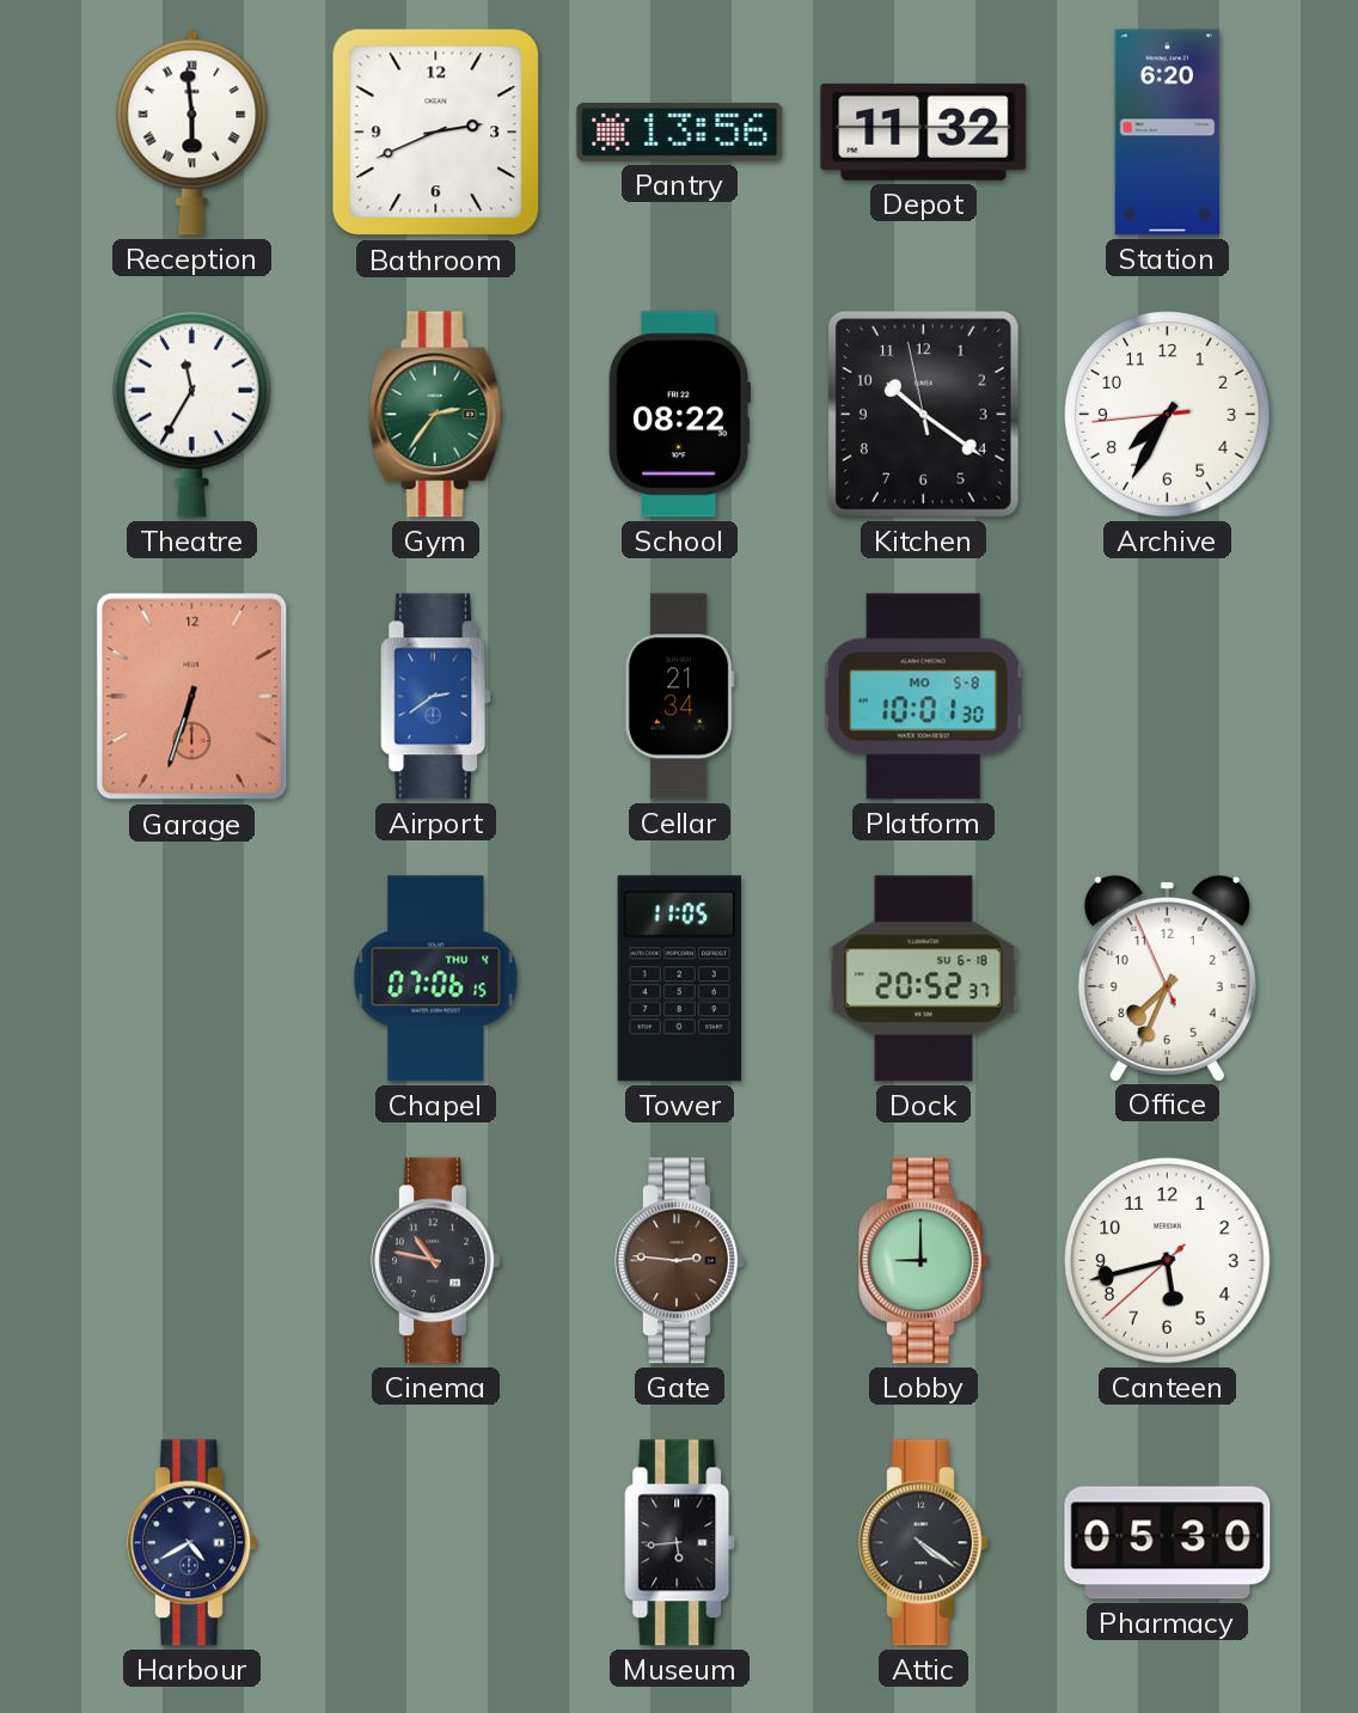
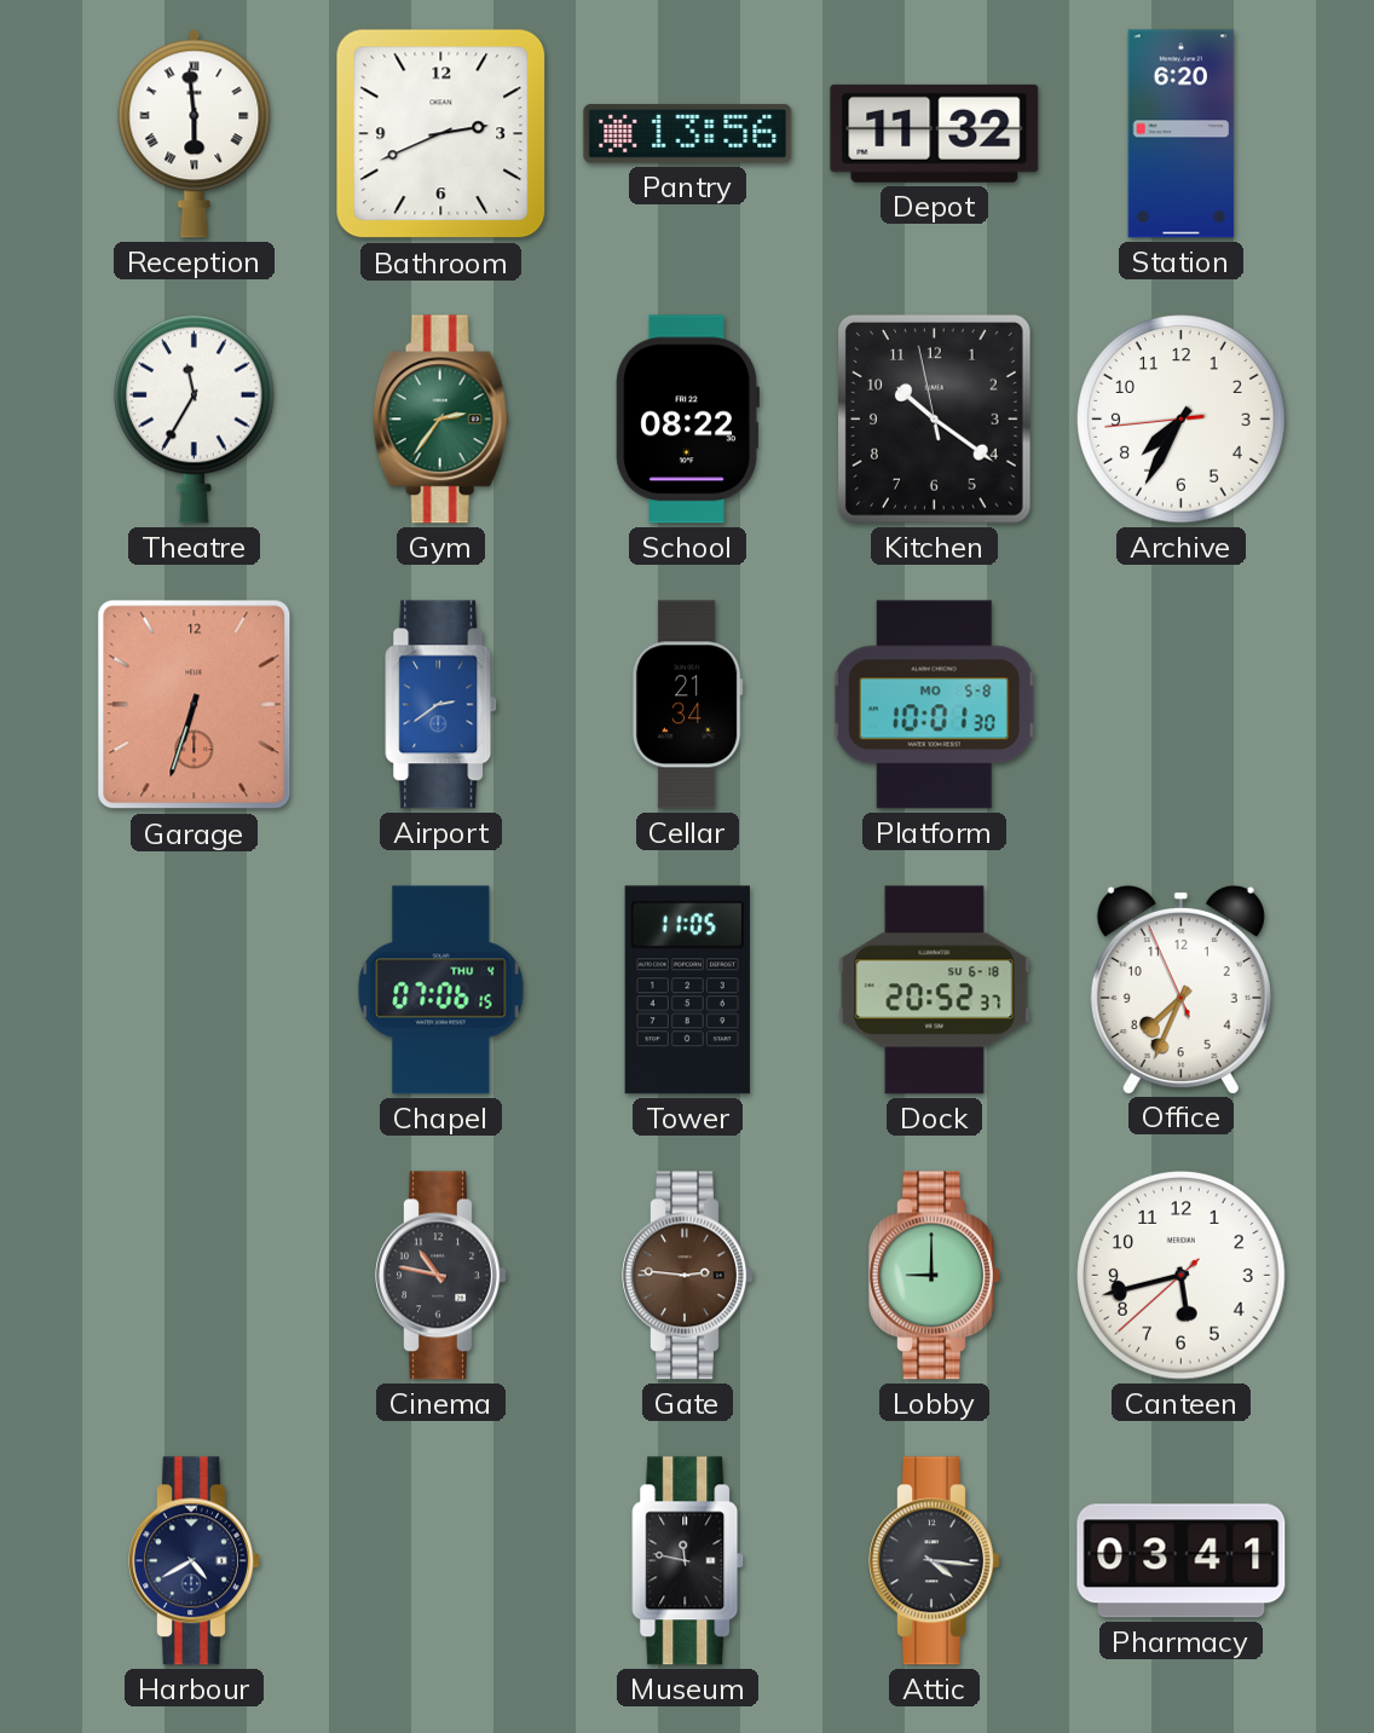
Museum: 5:44 -> 11:47
Attic: 4:21 -> 4:16
Pharmacy: 05:30 -> 03:41
